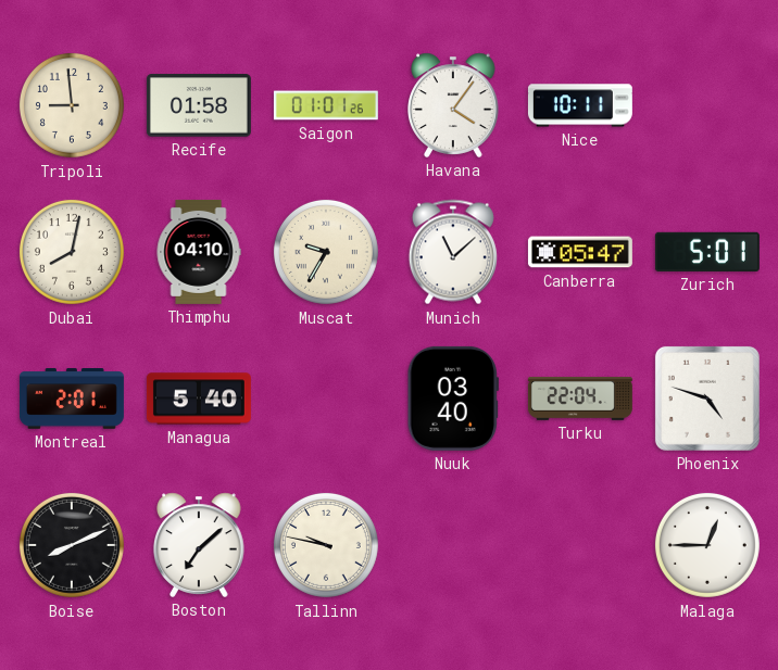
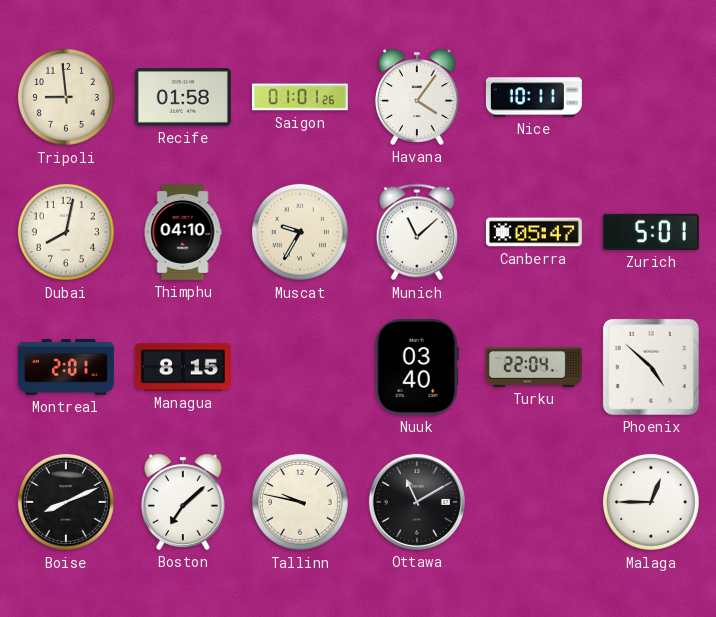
Managua: 5:40 -> 8:15
Phoenix: 4:48 -> 4:52
Ottawa: none -> 11:10
